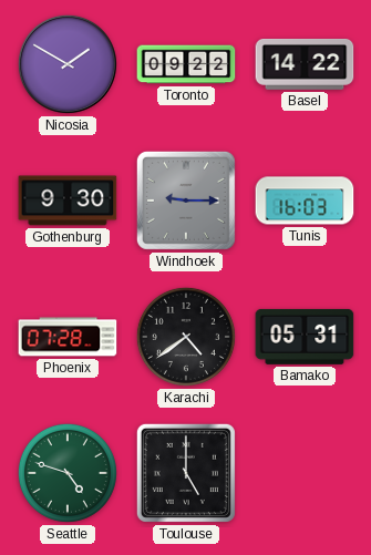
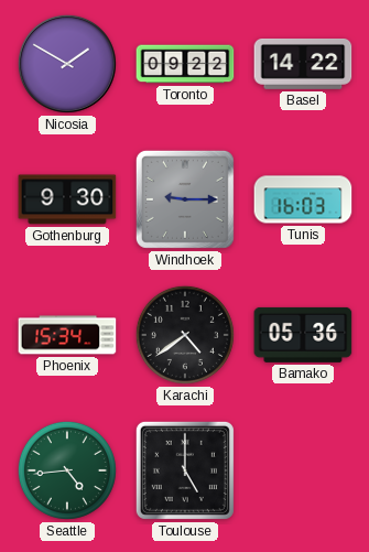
Phoenix: 07:28 -> 15:34
Bamako: 05:31 -> 05:36
Seattle: 4:48 -> 4:44
